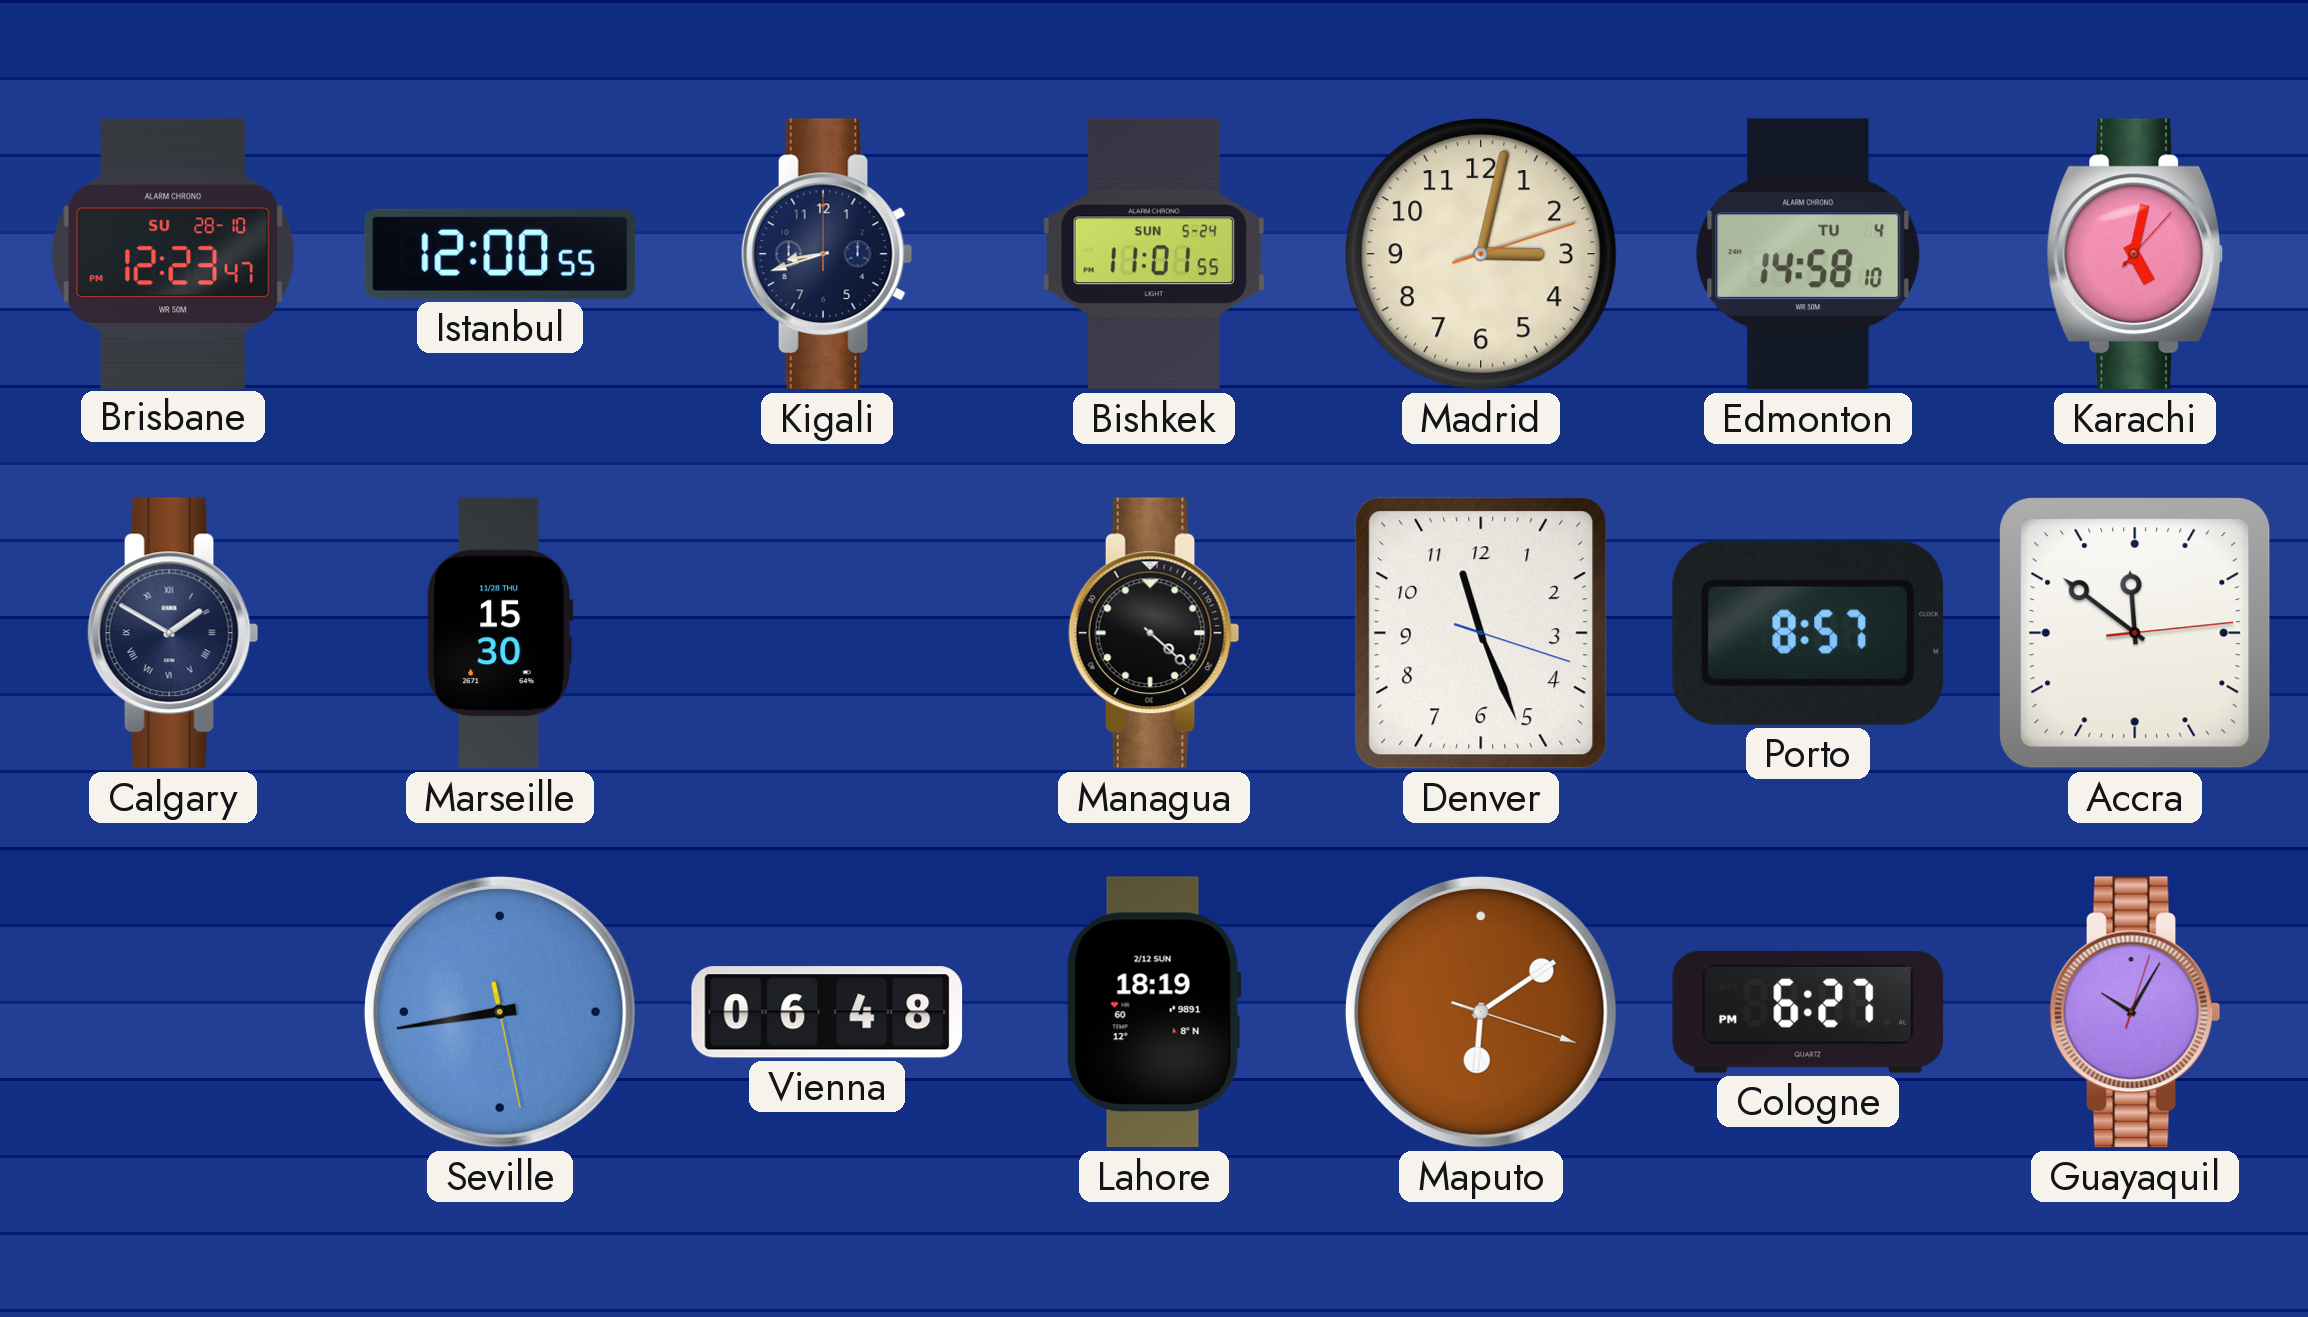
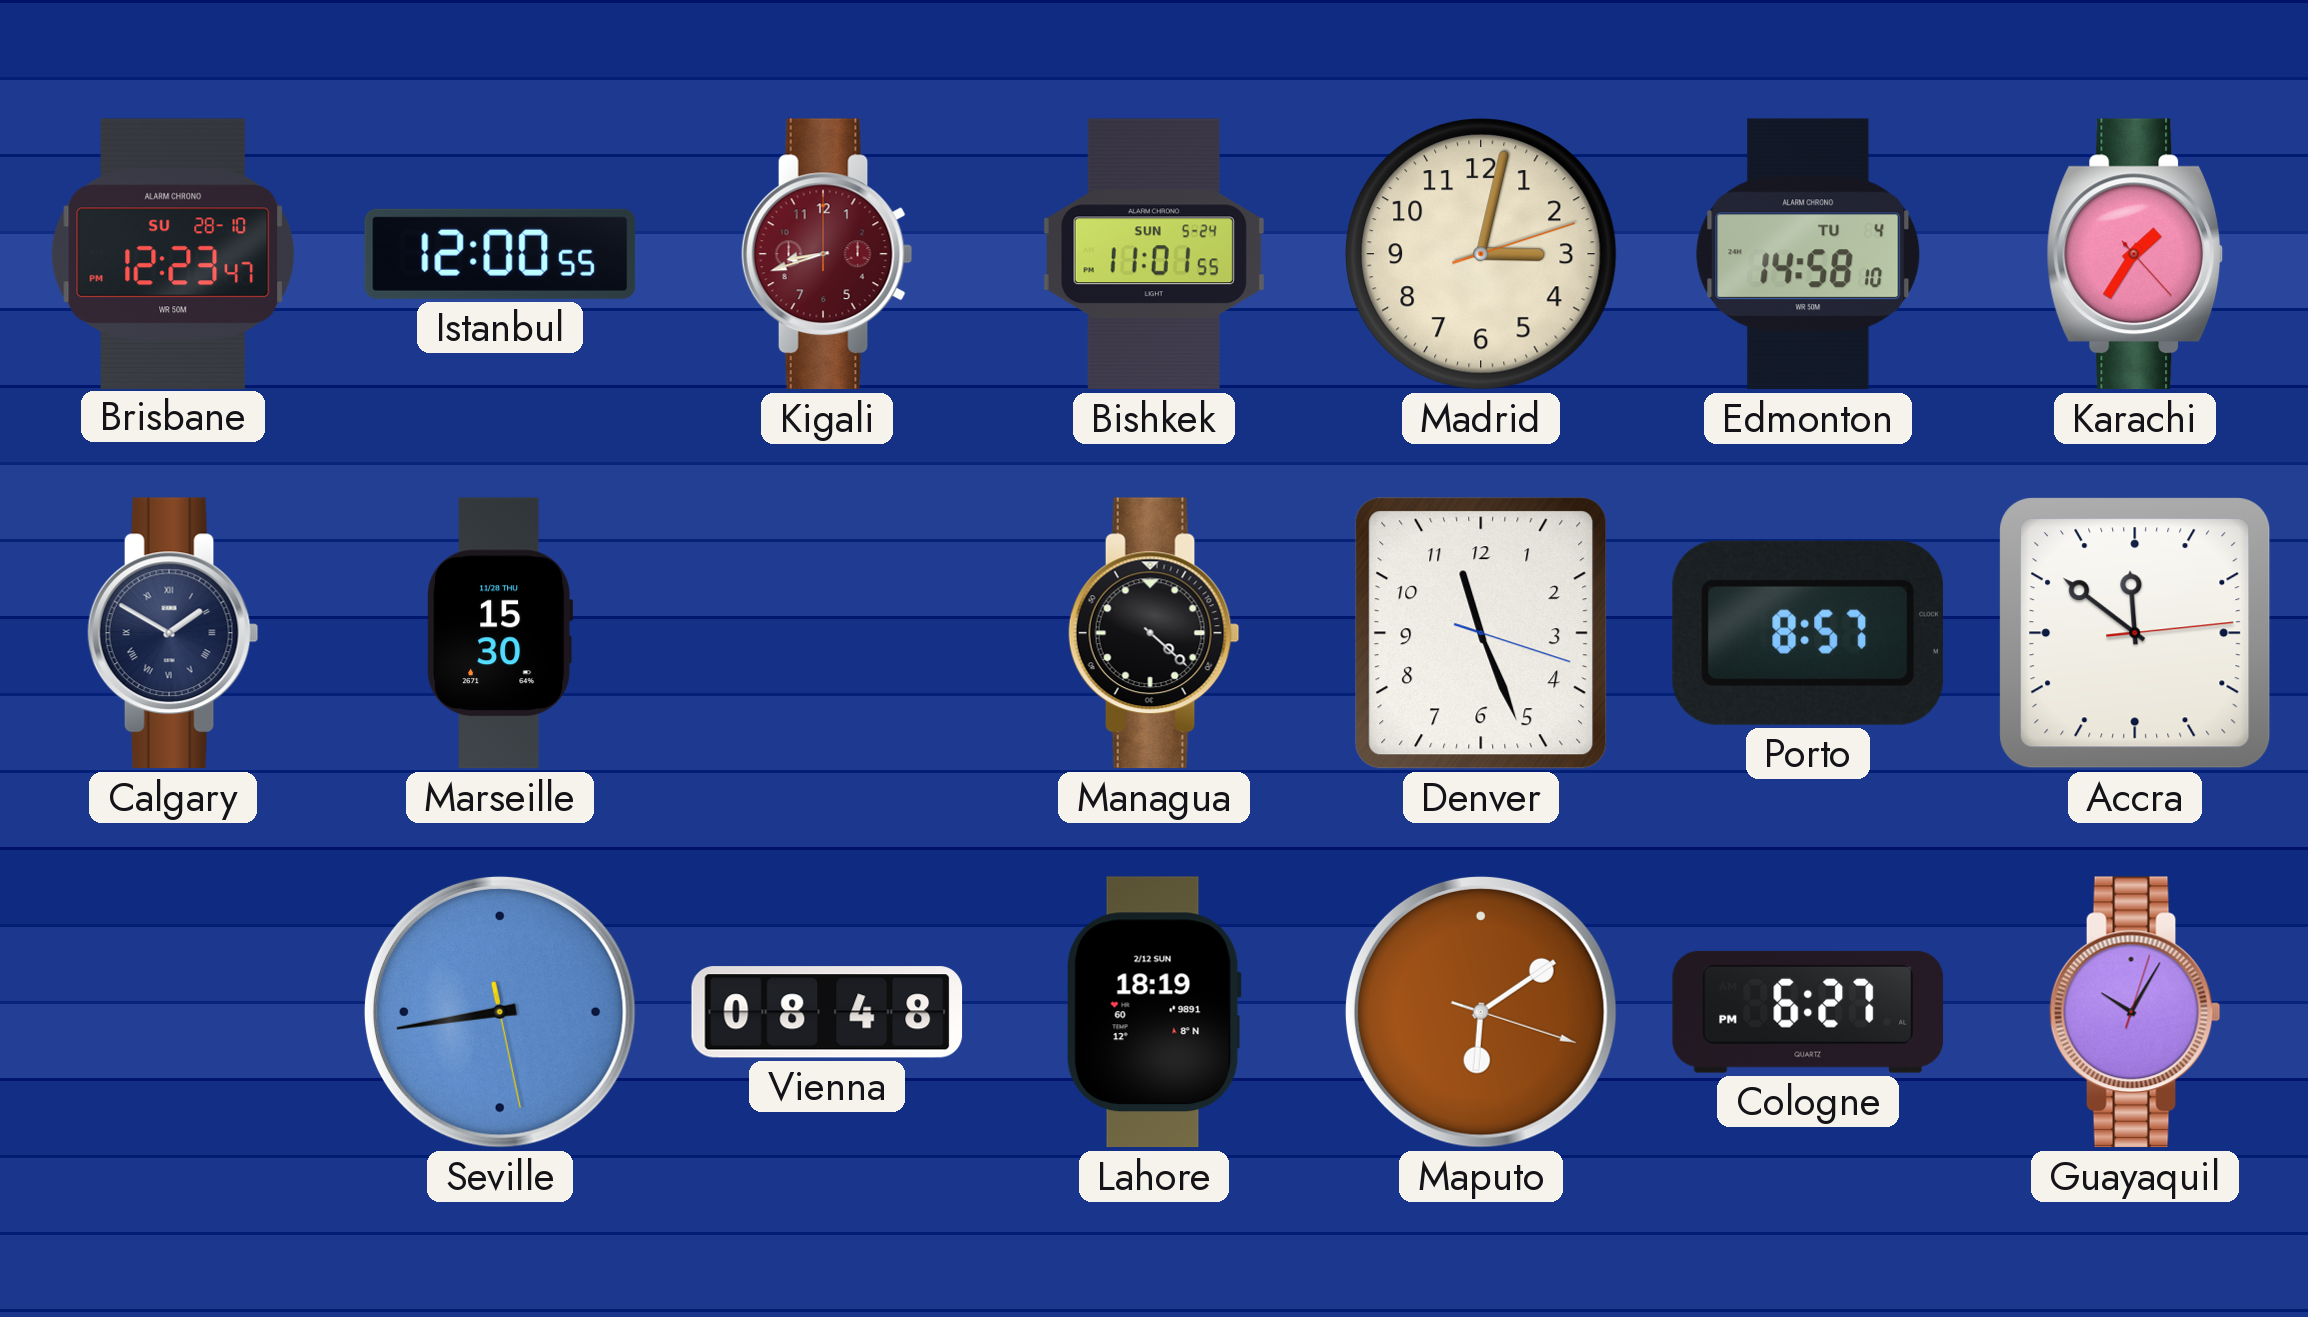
Kigali dial: navy -> burgundy
Karachi: 5:02 -> 1:35
Vienna: 06:48 -> 08:48
